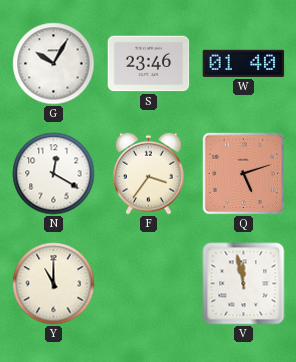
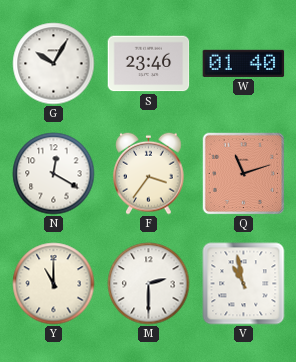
Q: 5:12 -> 11:12
M: none -> 2:30
V: 11:58 -> 10:58
